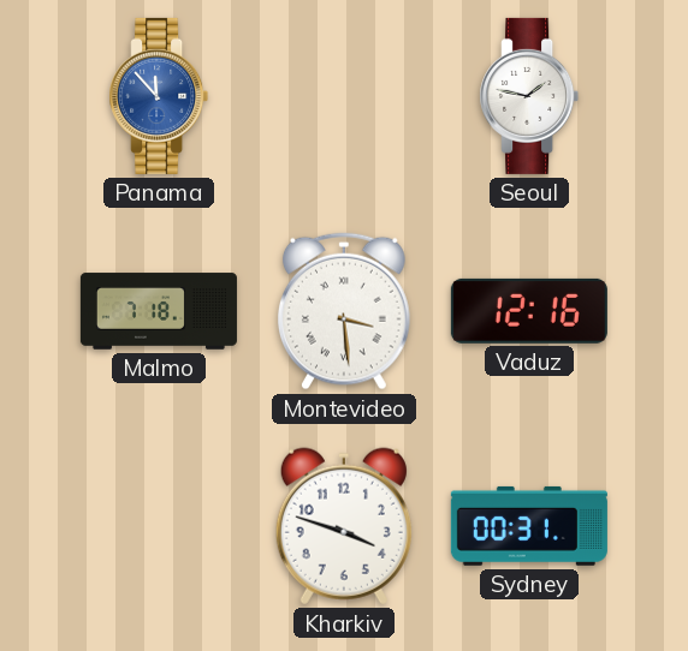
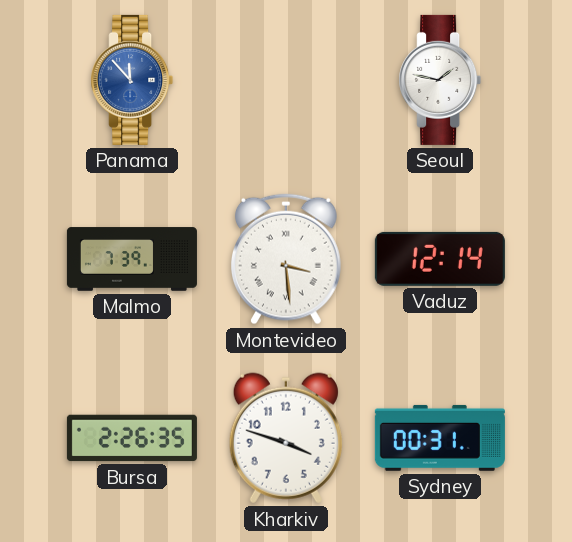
Malmo: 7:18 -> 7:39
Vaduz: 12:16 -> 12:14
Bursa: none -> 2:26
